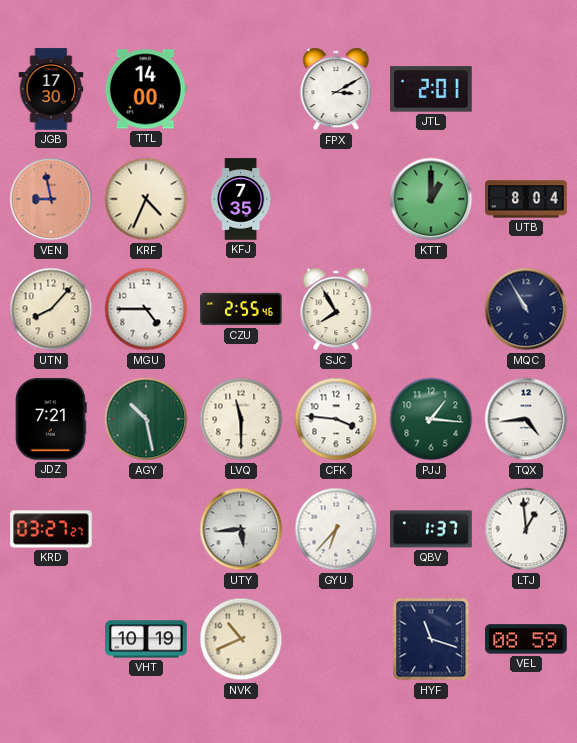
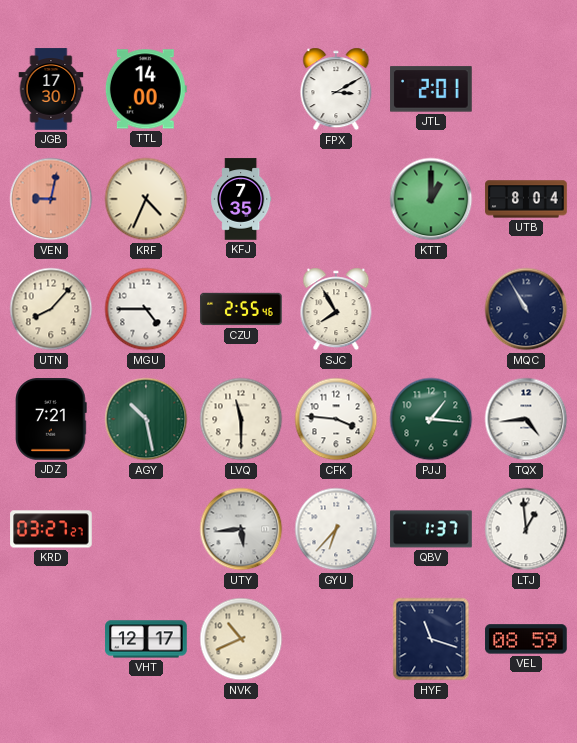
VEN: 8:58 -> 9:02
VHT: 10:19 -> 12:17
